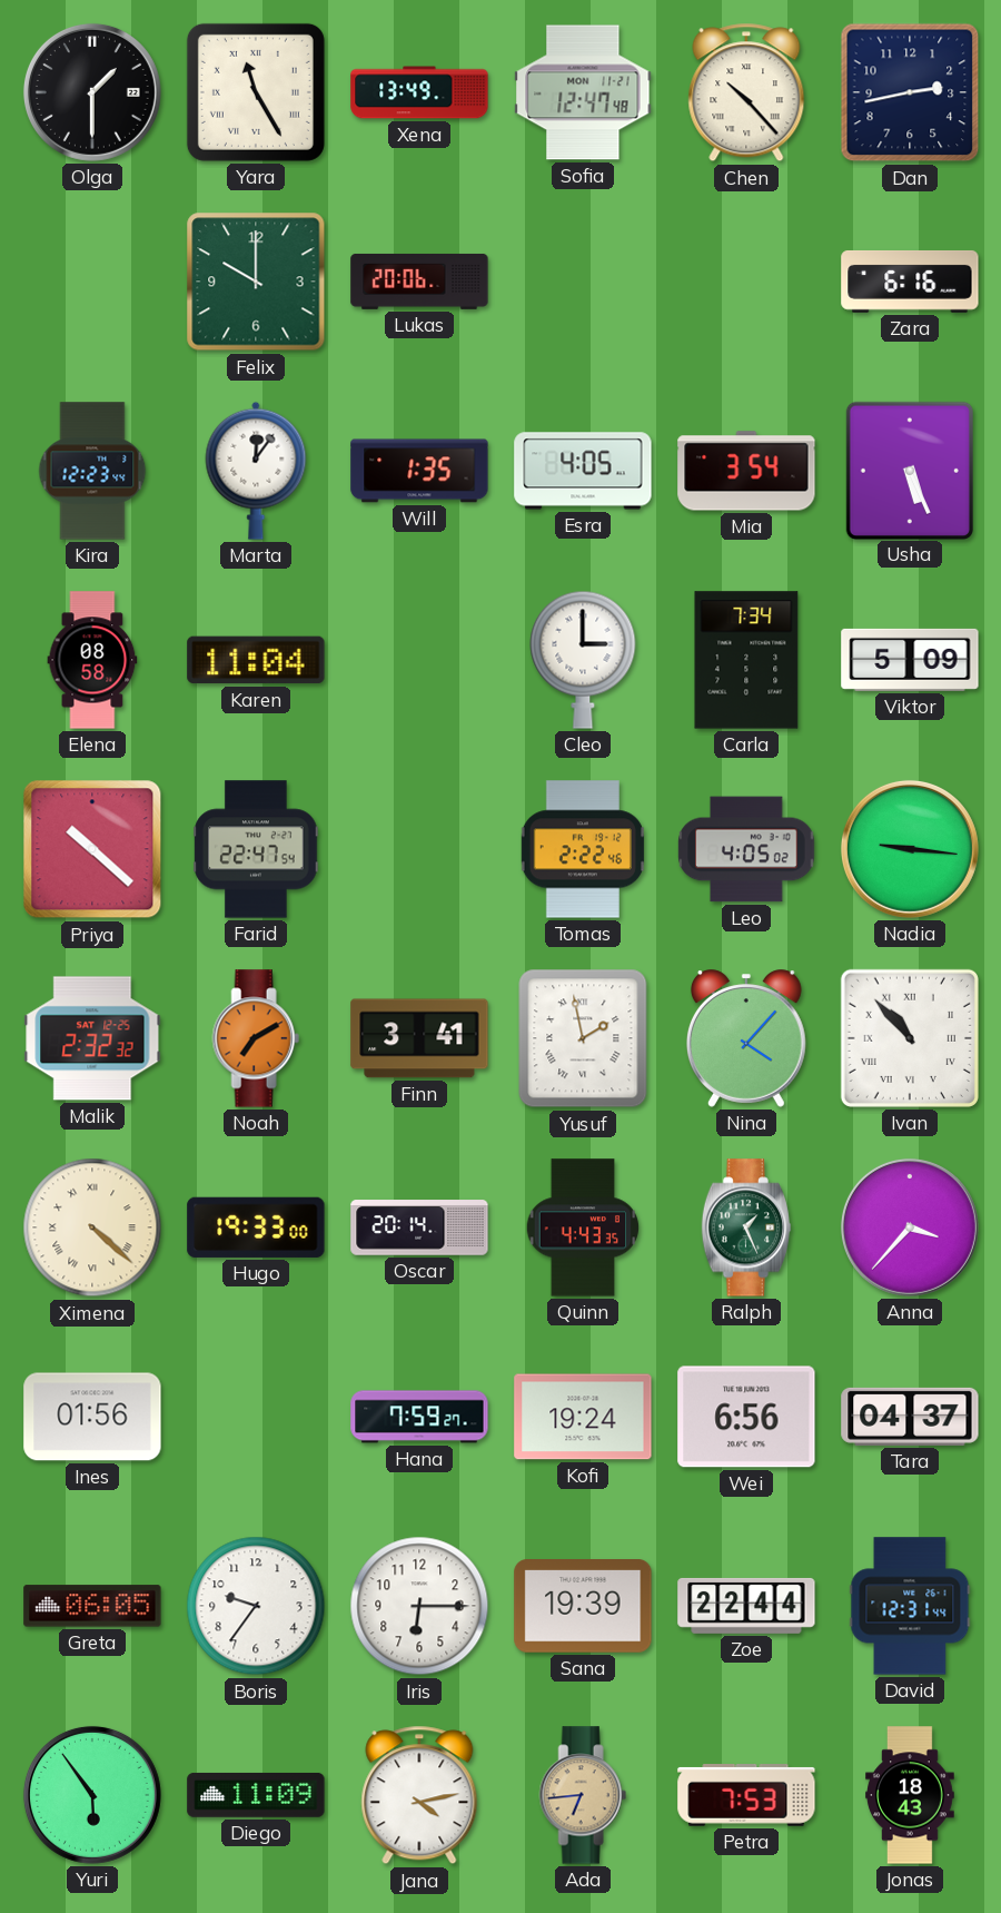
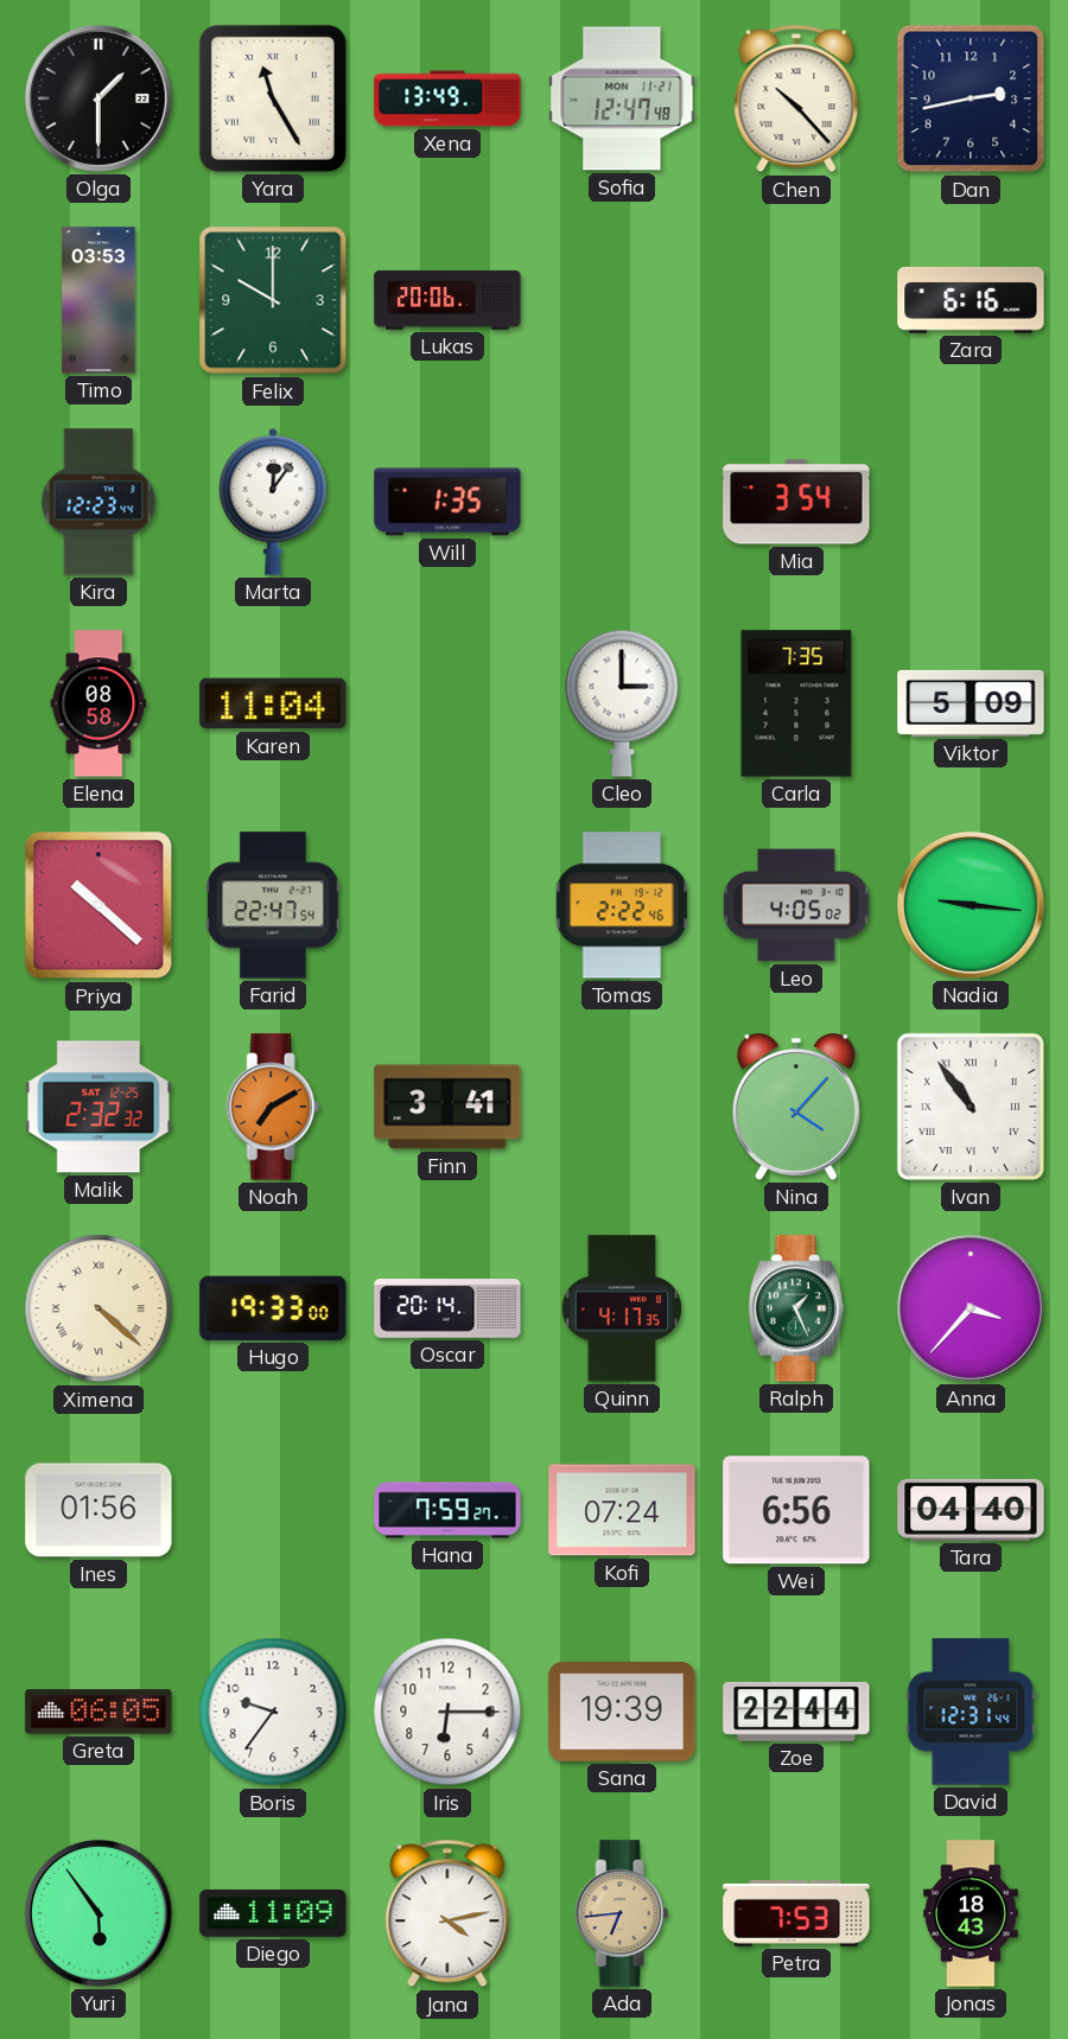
Timo: none -> 03:53
Esra: 4:05 -> none
Usha: 5:26 -> none
Carla: 7:34 -> 7:35
Yusuf: 1:58 -> none
Ivan: 10:53 -> 10:54
Quinn: 4:43 -> 4:17
Kofi: 19:24 -> 07:24
Tara: 04:37 -> 04:40
